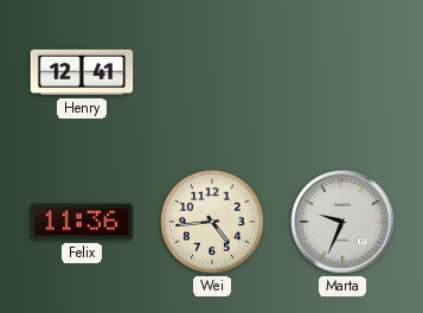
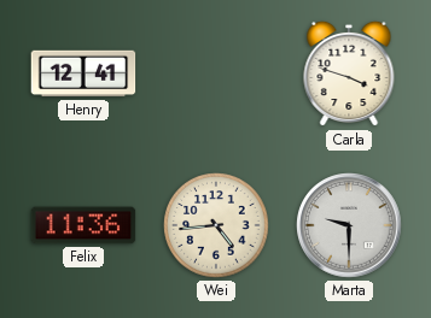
Carla: none -> 3:48
Marta: 9:34 -> 9:30
